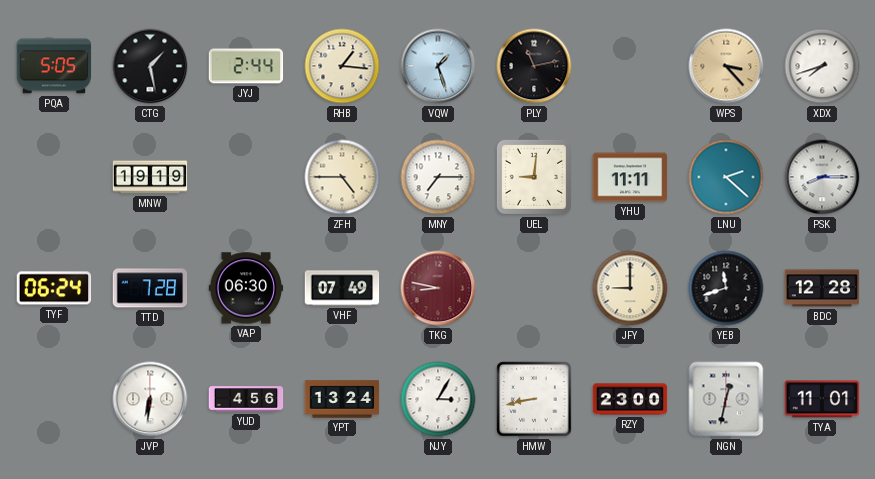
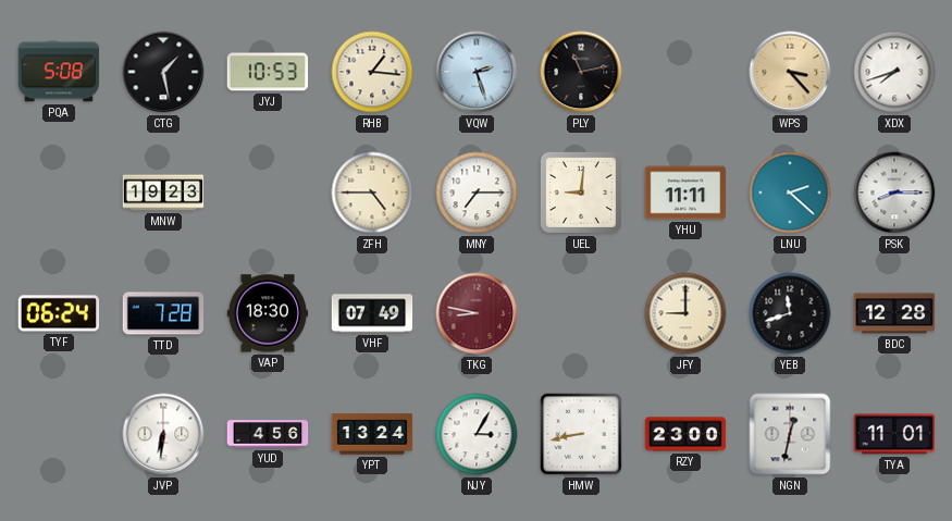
PQA: 5:05 -> 5:08
JYJ: 2:44 -> 10:53
VQW: 1:27 -> 2:27
MNW: 19:19 -> 19:23
VAP: 06:30 -> 18:30
